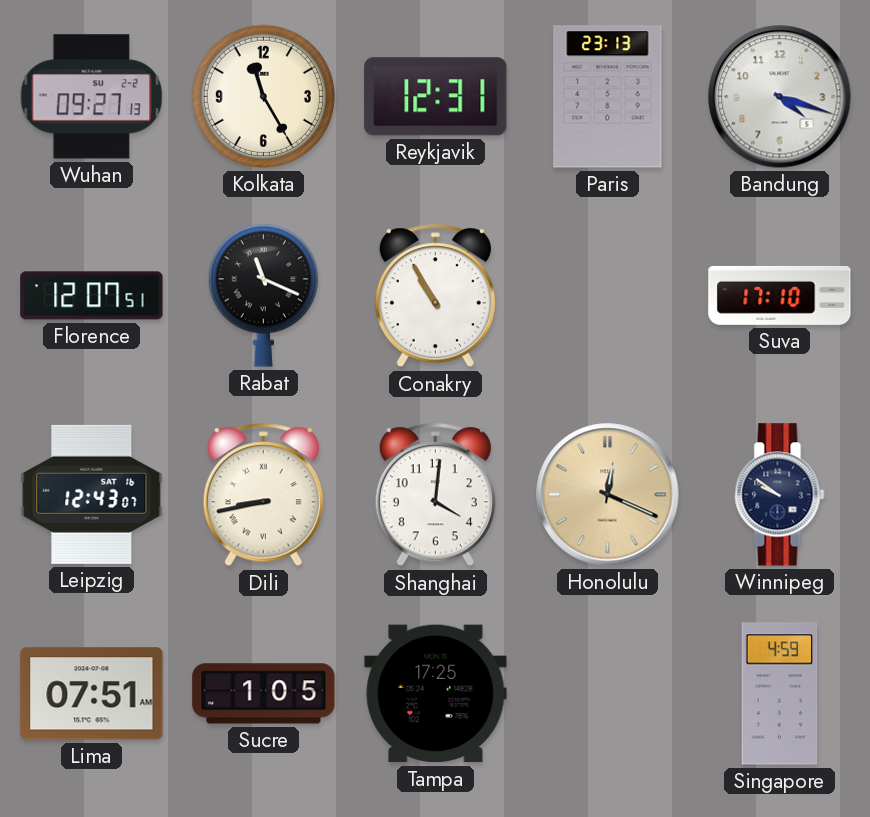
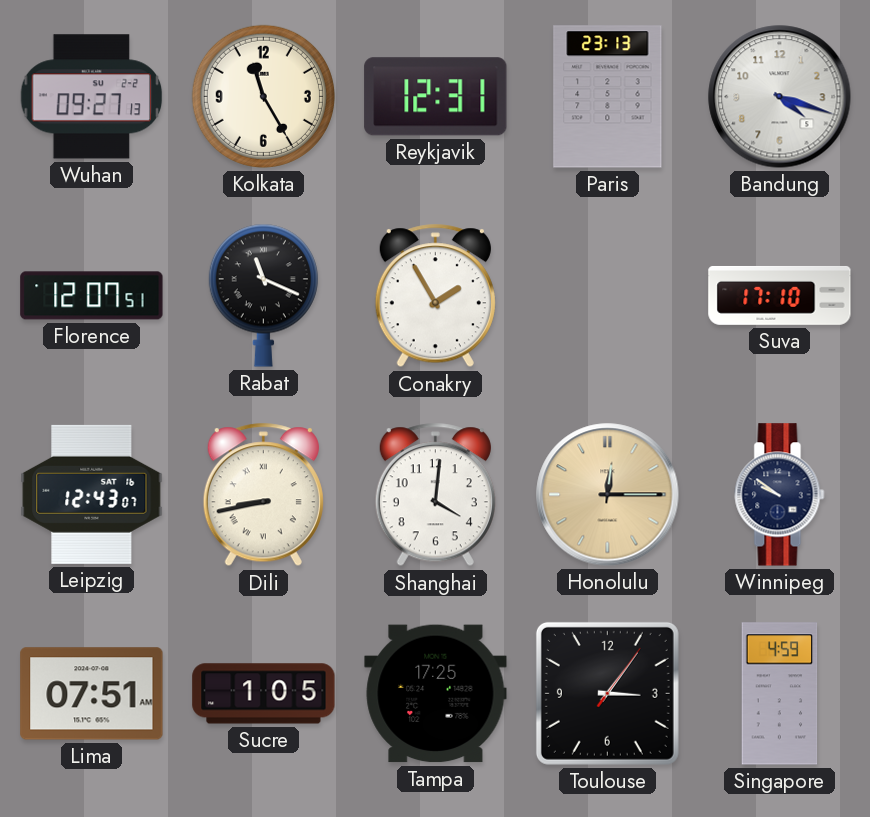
Conakry: 10:55 -> 1:55
Honolulu: 12:19 -> 12:15
Toulouse: none -> 3:06
